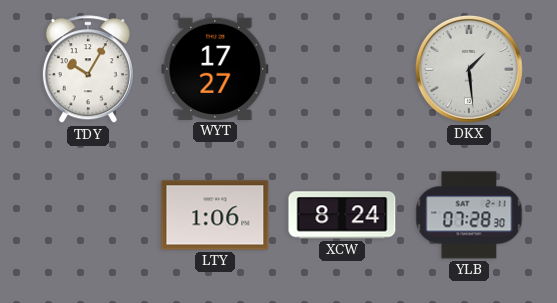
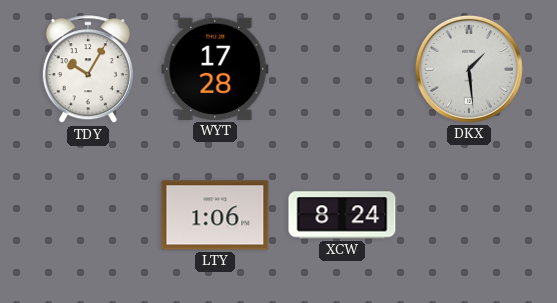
WYT: 17:27 -> 17:28
YLB: 07:28 -> none
